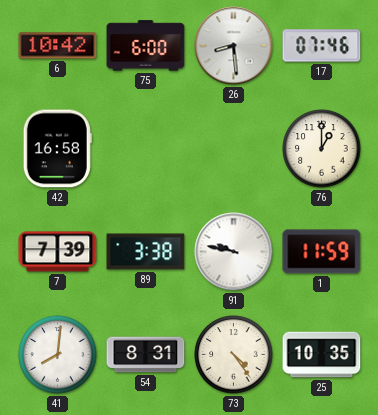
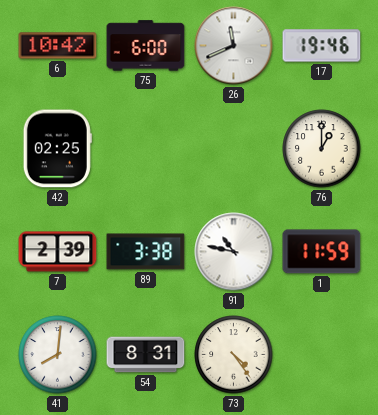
26: 8:29 -> 11:41
17: 07:46 -> 19:46
42: 16:58 -> 02:25
7: 7:39 -> 2:39
91: 9:47 -> 10:47
25: 10:35 -> none
